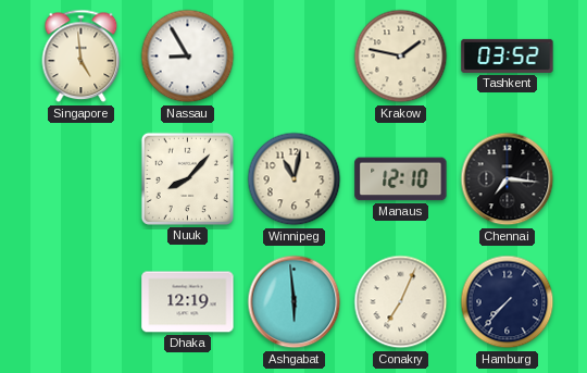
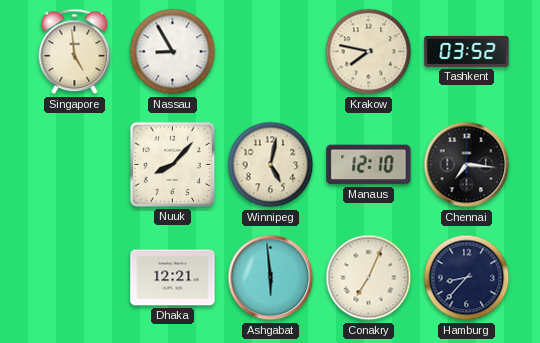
Krakow: 1:47 -> 7:47
Winnipeg: 11:02 -> 5:02
Dhaka: 12:19 -> 12:21
Hamburg: 7:37 -> 8:37
